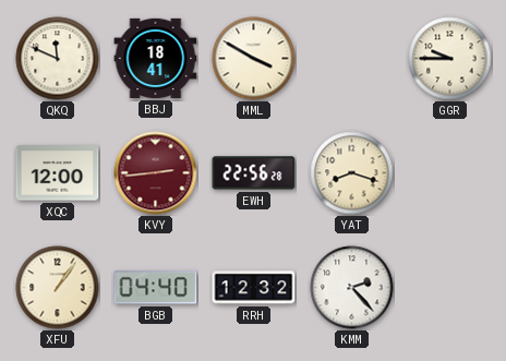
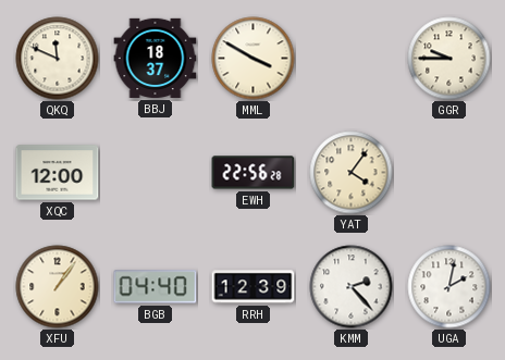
BBJ: 18:41 -> 18:37
KVY: 2:44 -> none
YAT: 8:18 -> 4:06
RRH: 12:32 -> 12:39
UGA: none -> 2:02
